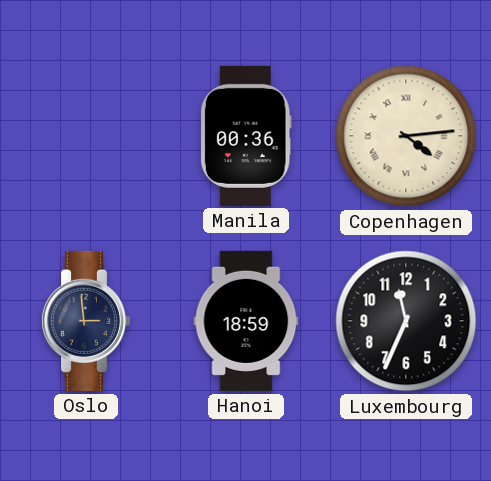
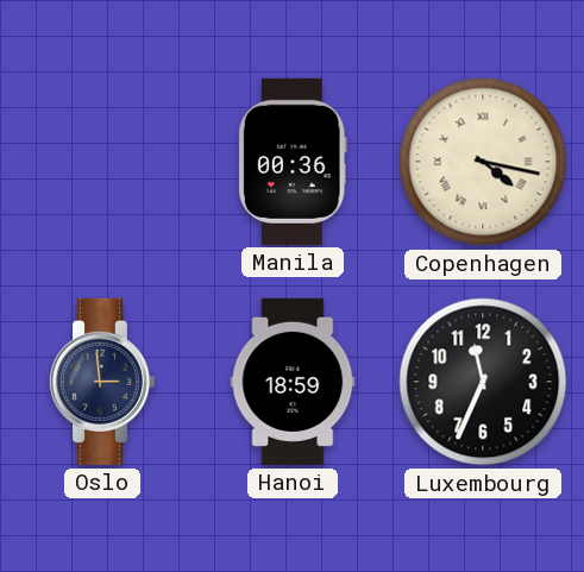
Copenhagen: 4:14 -> 4:17
